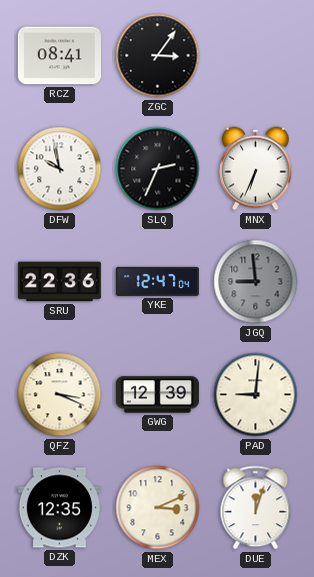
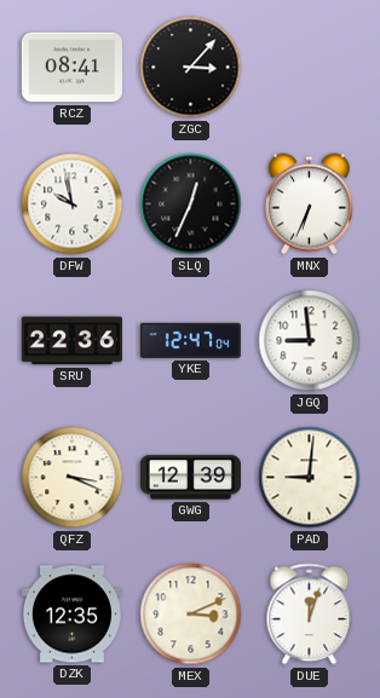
ZGC: 3:06 -> 3:07
SLQ: 2:34 -> 12:34
JGQ dial: grey -> white
